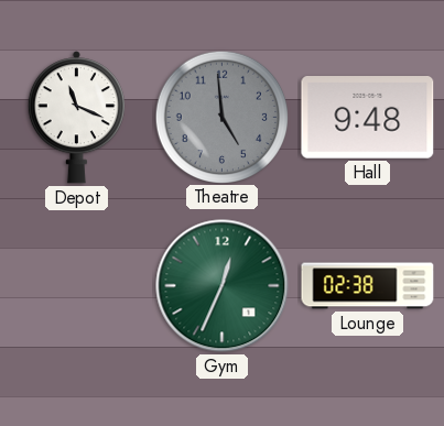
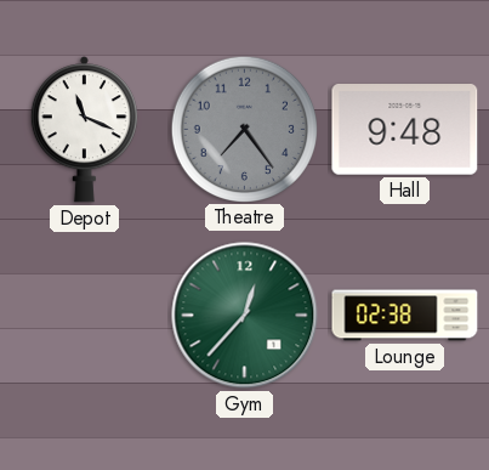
Theatre: 4:59 -> 7:24
Gym: 12:34 -> 12:37
